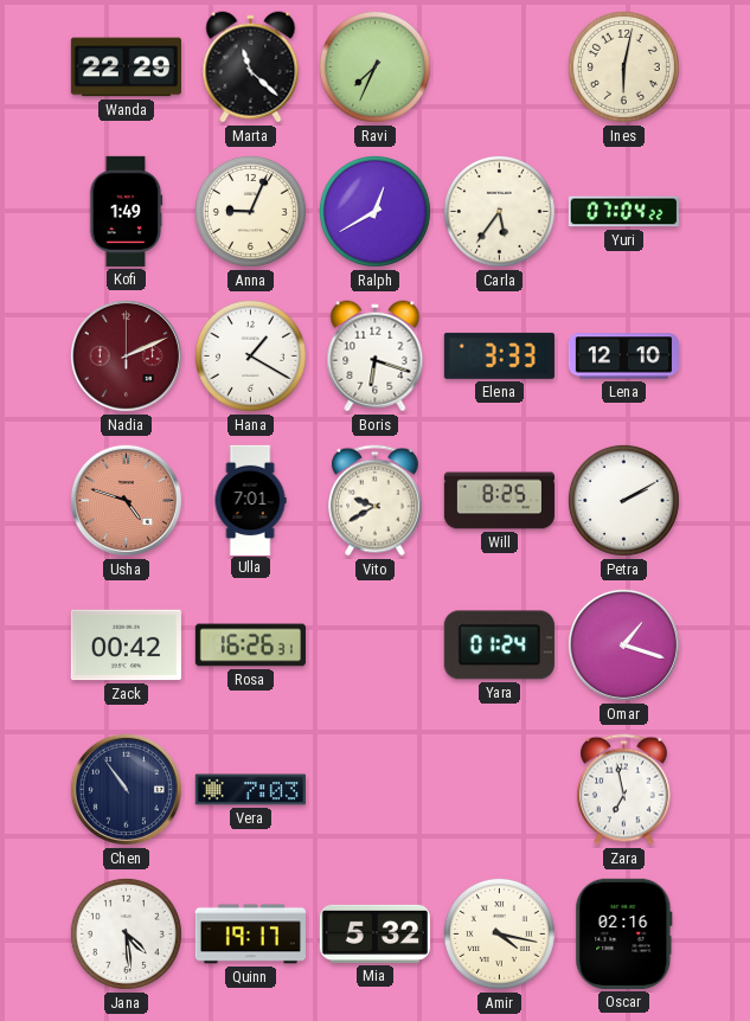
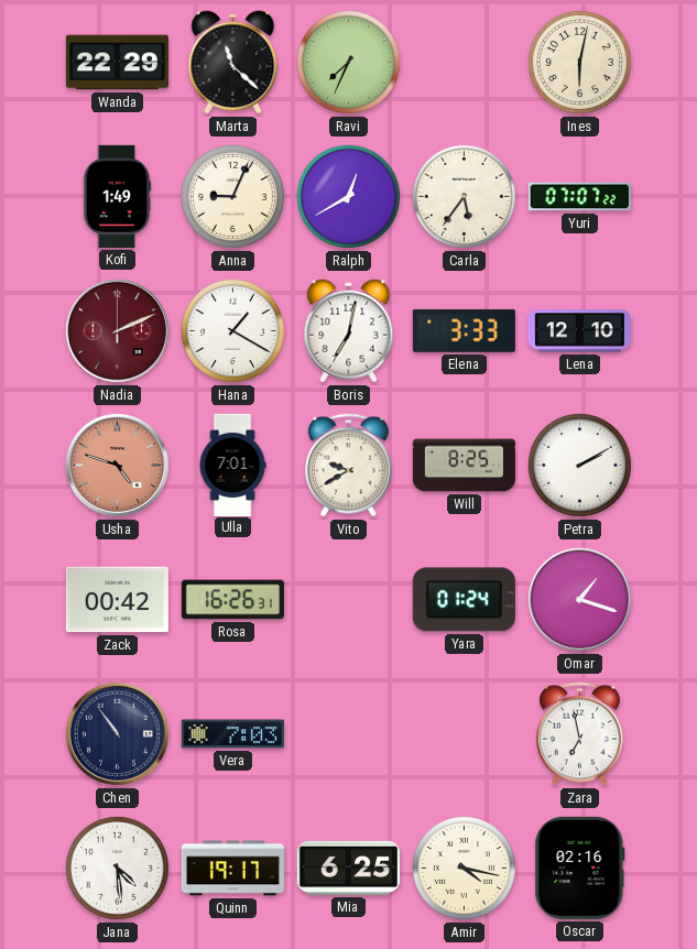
Yuri: 07:04 -> 07:07
Boris: 6:18 -> 7:02
Mia: 5:32 -> 6:25
